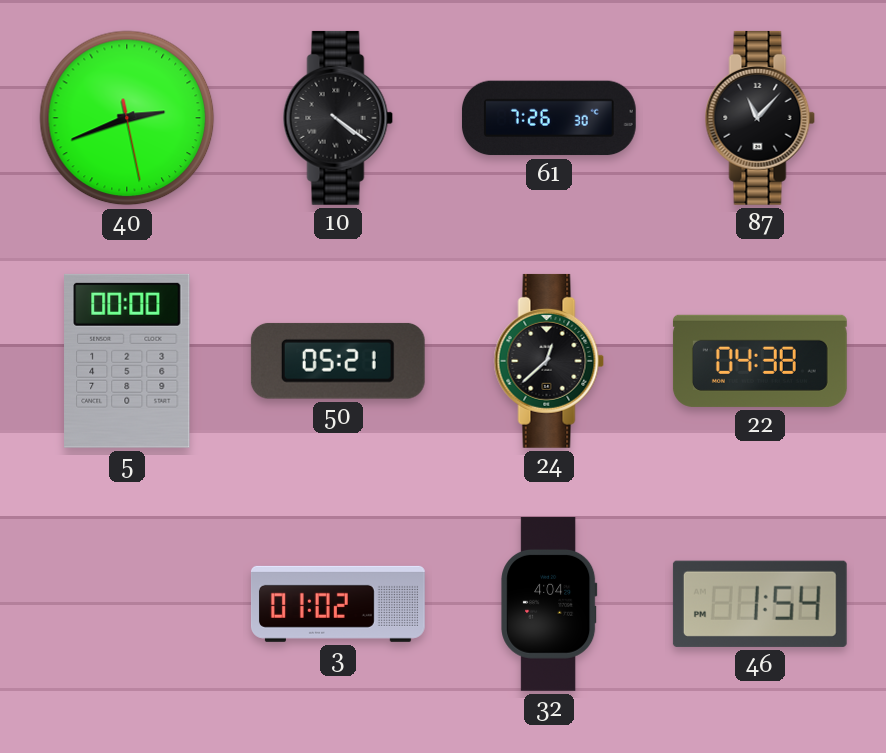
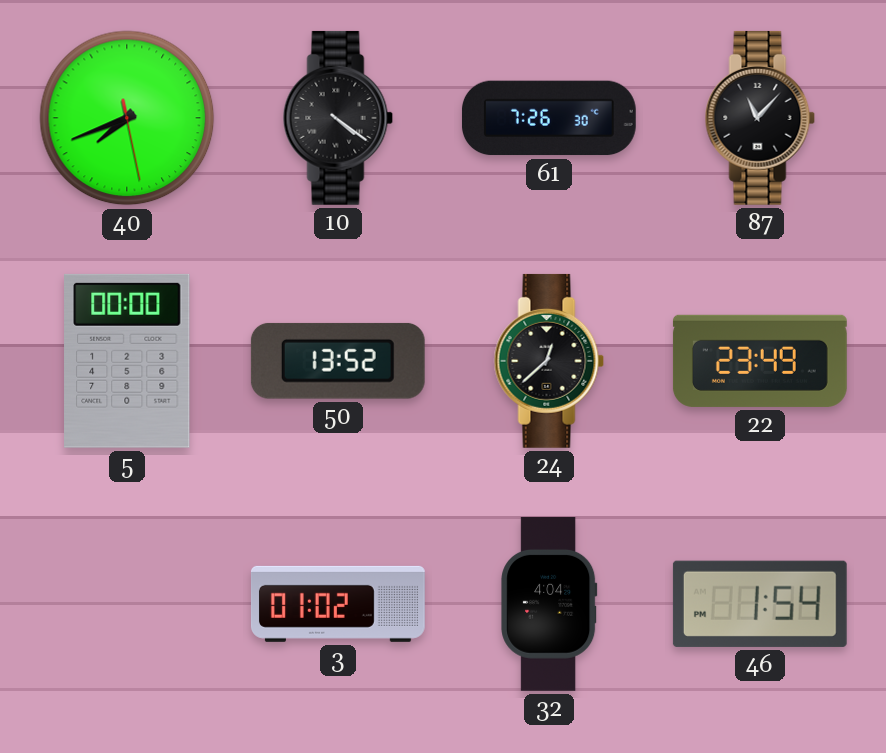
40: 2:41 -> 7:41
50: 05:21 -> 13:52
22: 04:38 -> 23:49
